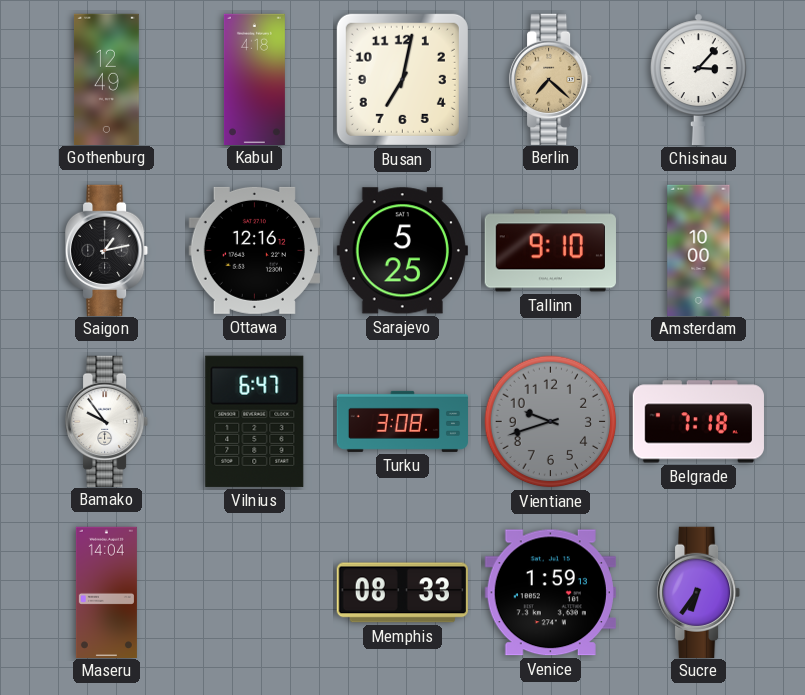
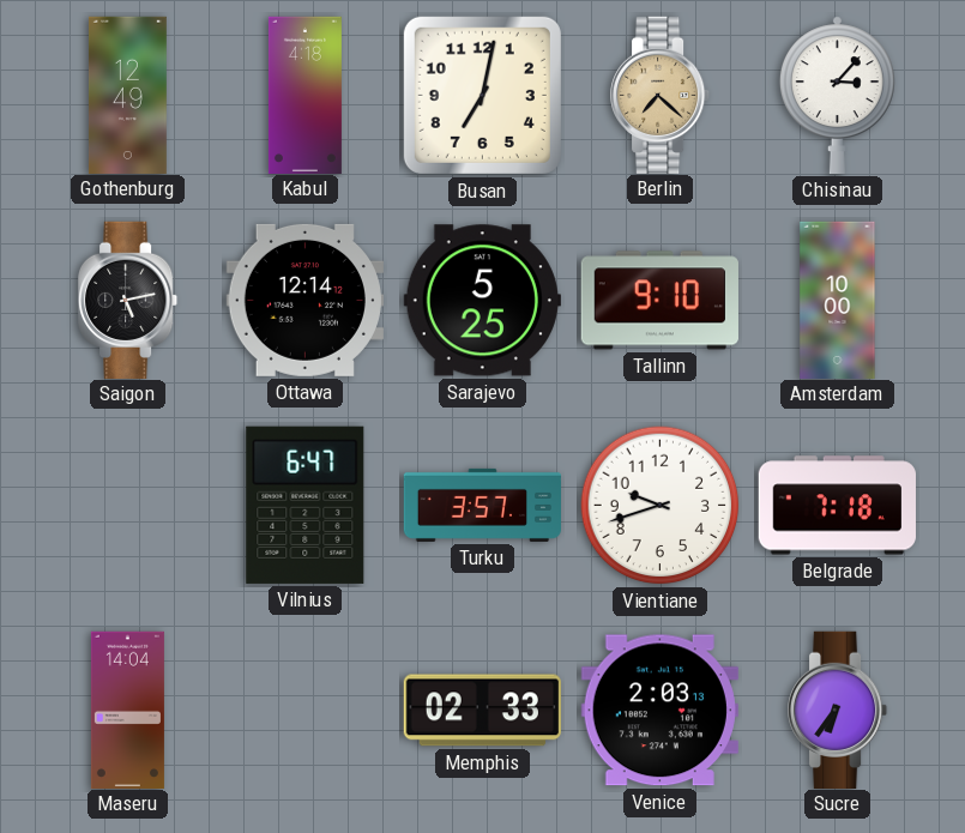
Saigon: 1:13 -> 5:13
Ottawa: 12:16 -> 12:14
Bamako: 9:54 -> none
Turku: 3:08 -> 3:57
Vientiane dial: grey -> white
Memphis: 08:33 -> 02:33
Venice: 1:59 -> 2:03
